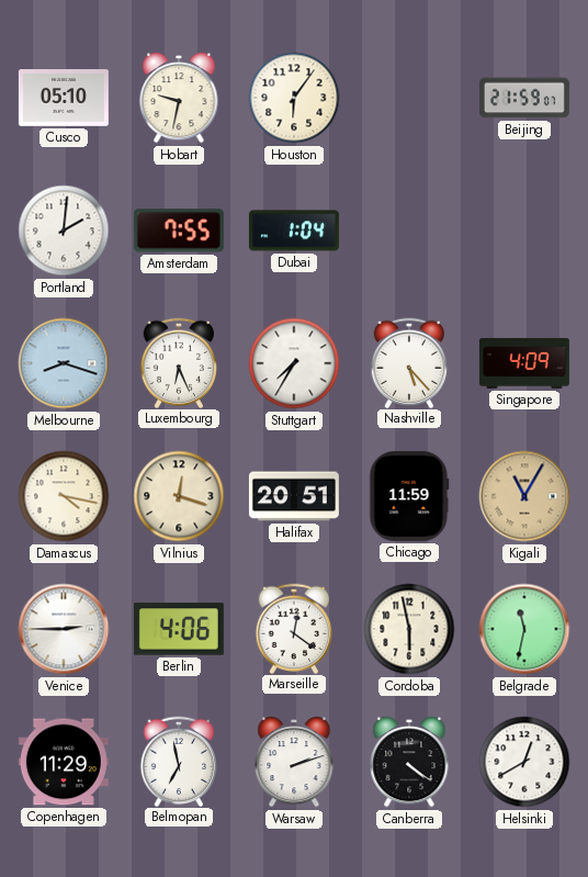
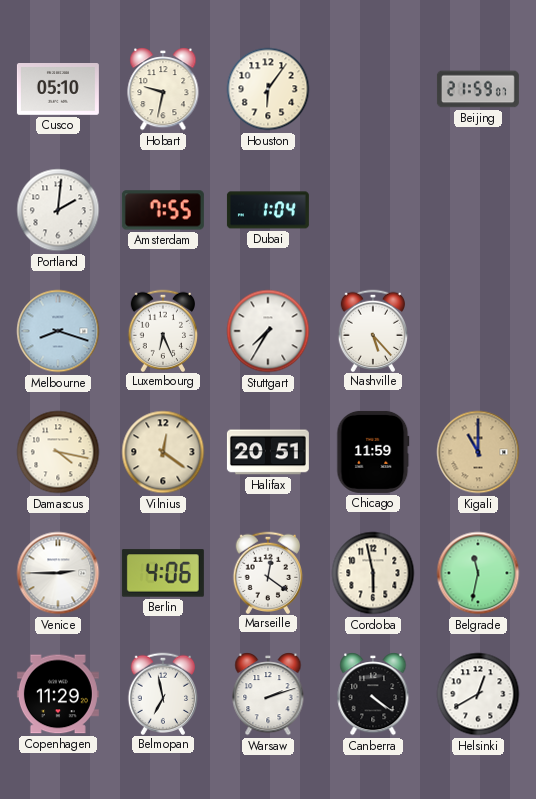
Singapore: 4:09 -> none
Vilnius: 12:18 -> 12:21
Kigali: 11:05 -> 11:00
